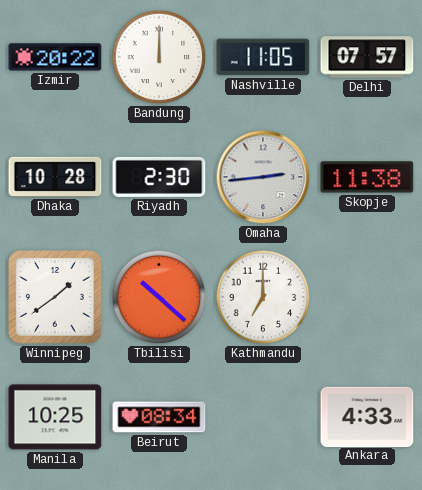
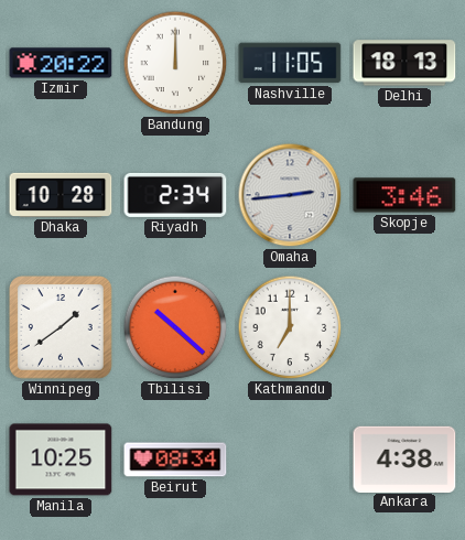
Delhi: 07:57 -> 18:13
Riyadh: 2:30 -> 2:34
Skopje: 11:38 -> 3:46
Ankara: 4:33 -> 4:38
